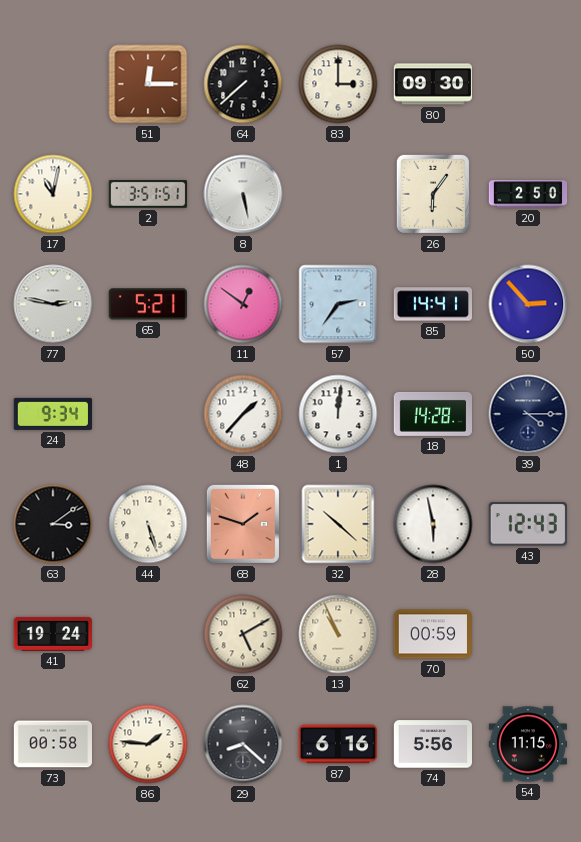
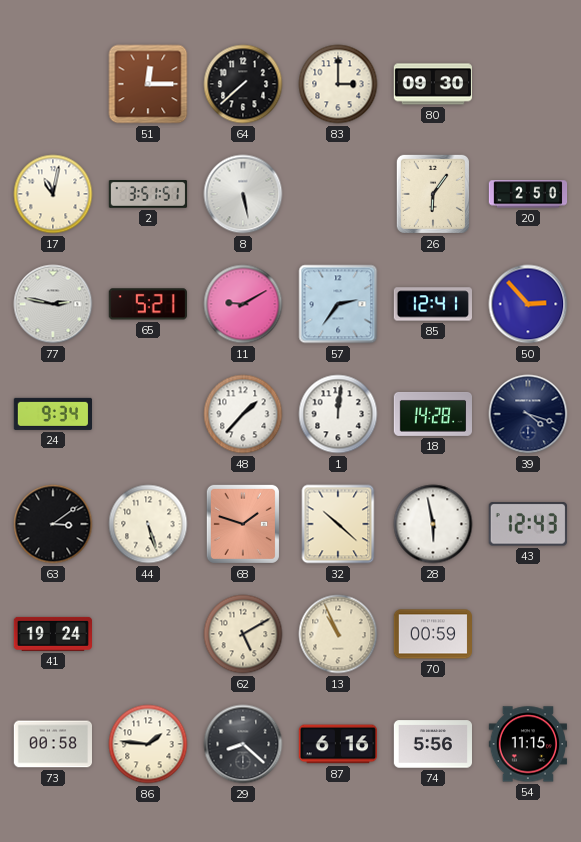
11: 12:51 -> 9:10
85: 14:41 -> 12:41
39: 4:15 -> 4:18
